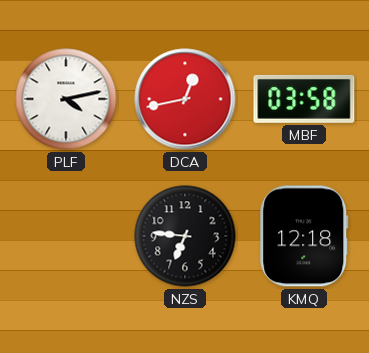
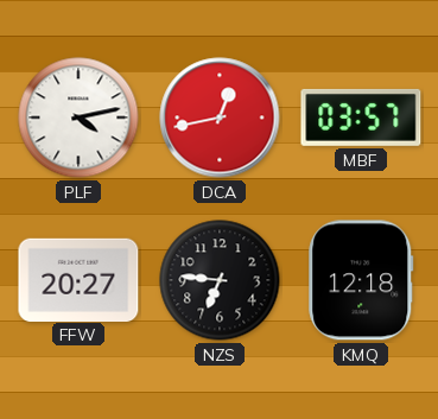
MBF: 03:58 -> 03:57
FFW: none -> 20:27
